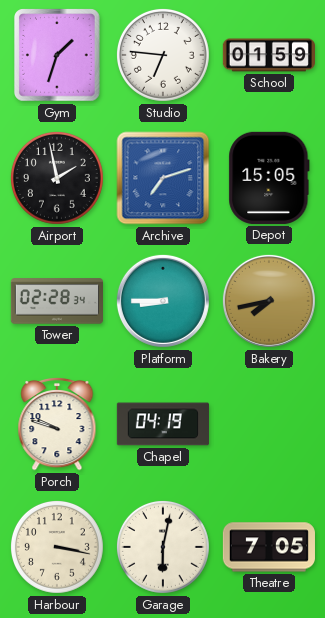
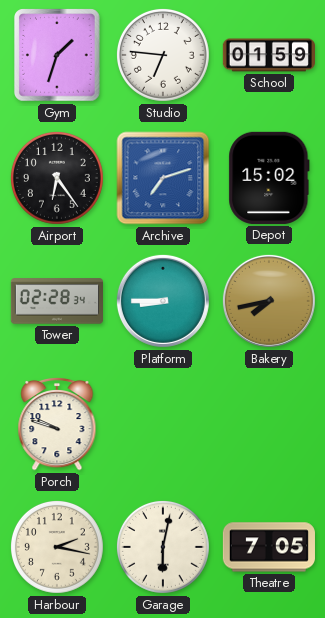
Airport: 1:58 -> 6:24
Depot: 15:05 -> 15:02
Chapel: 04:19 -> none
Harbour: 3:17 -> 2:17
